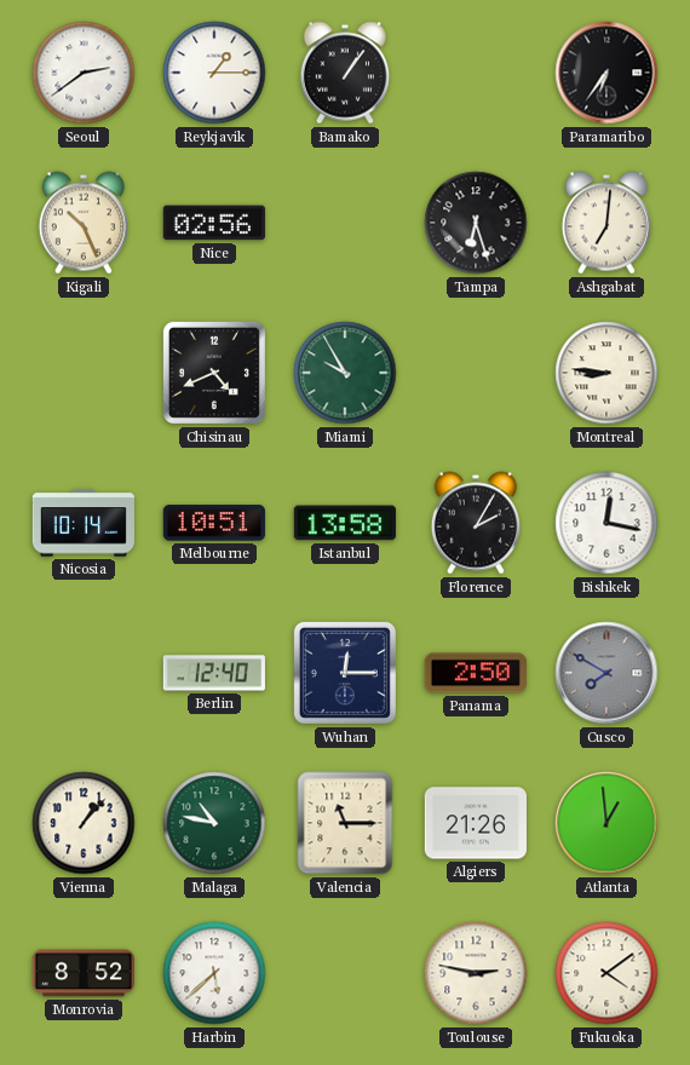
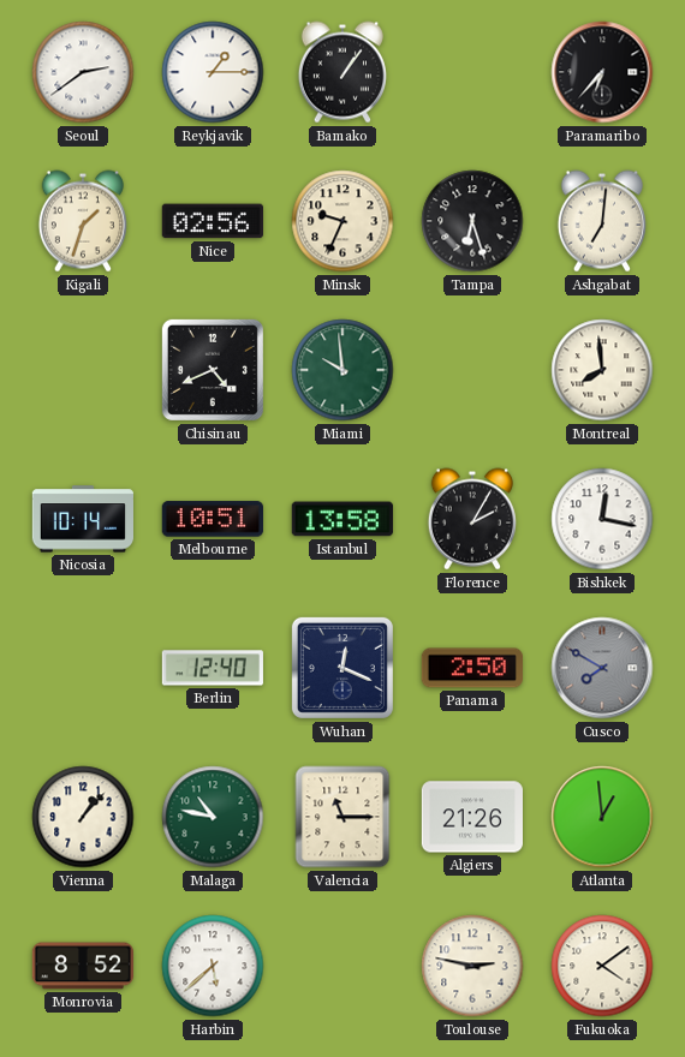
Paramaribo: 6:36 -> 6:37
Kigali: 10:26 -> 1:33
Minsk: none -> 9:34
Miami: 9:55 -> 9:59
Montreal: 8:46 -> 7:59
Wuhan: 12:15 -> 12:19
